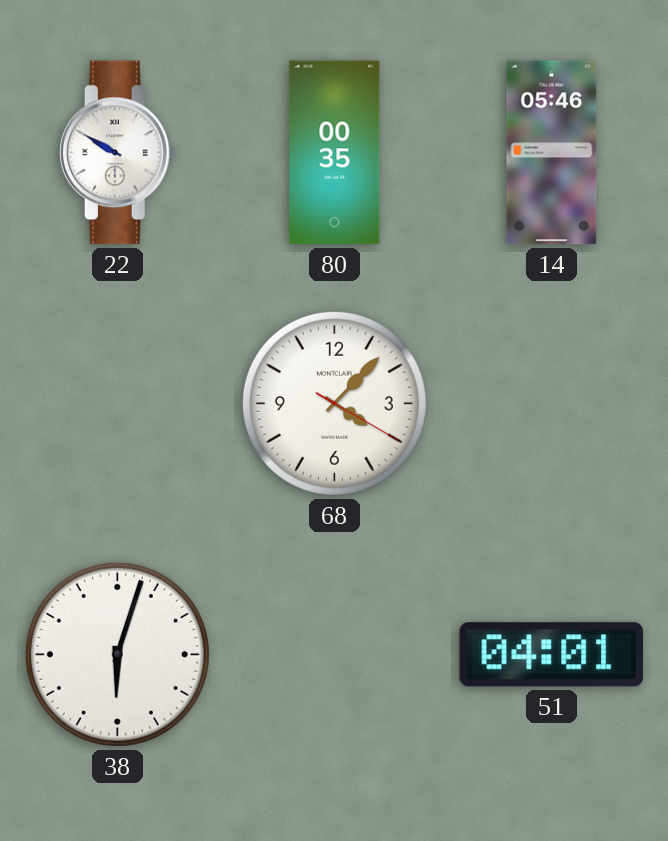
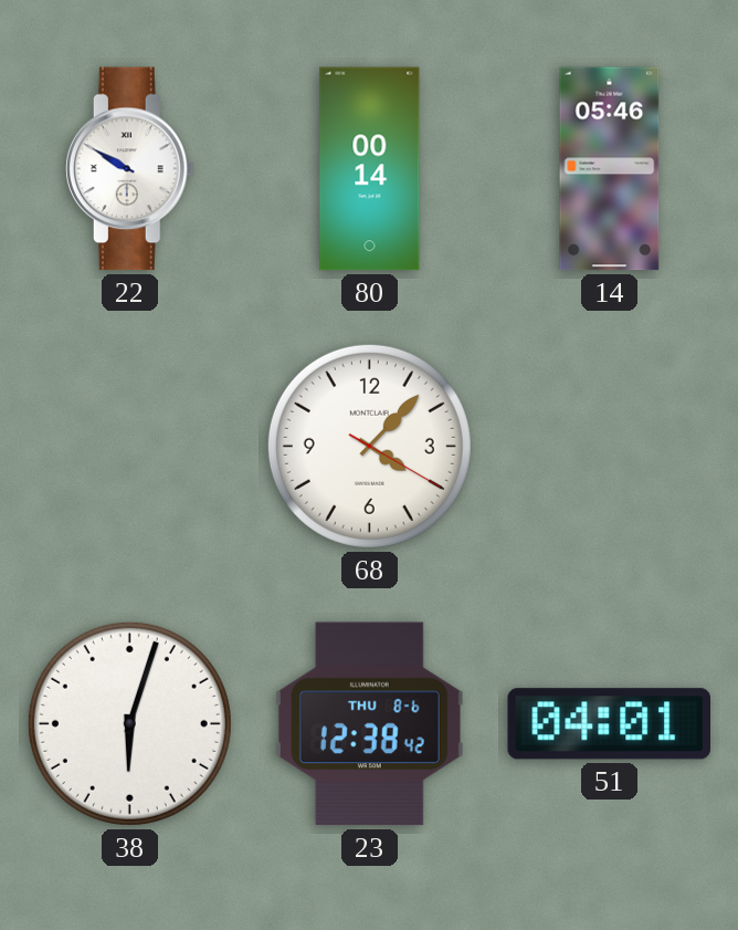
80: 00:35 -> 00:14
23: none -> 12:38
